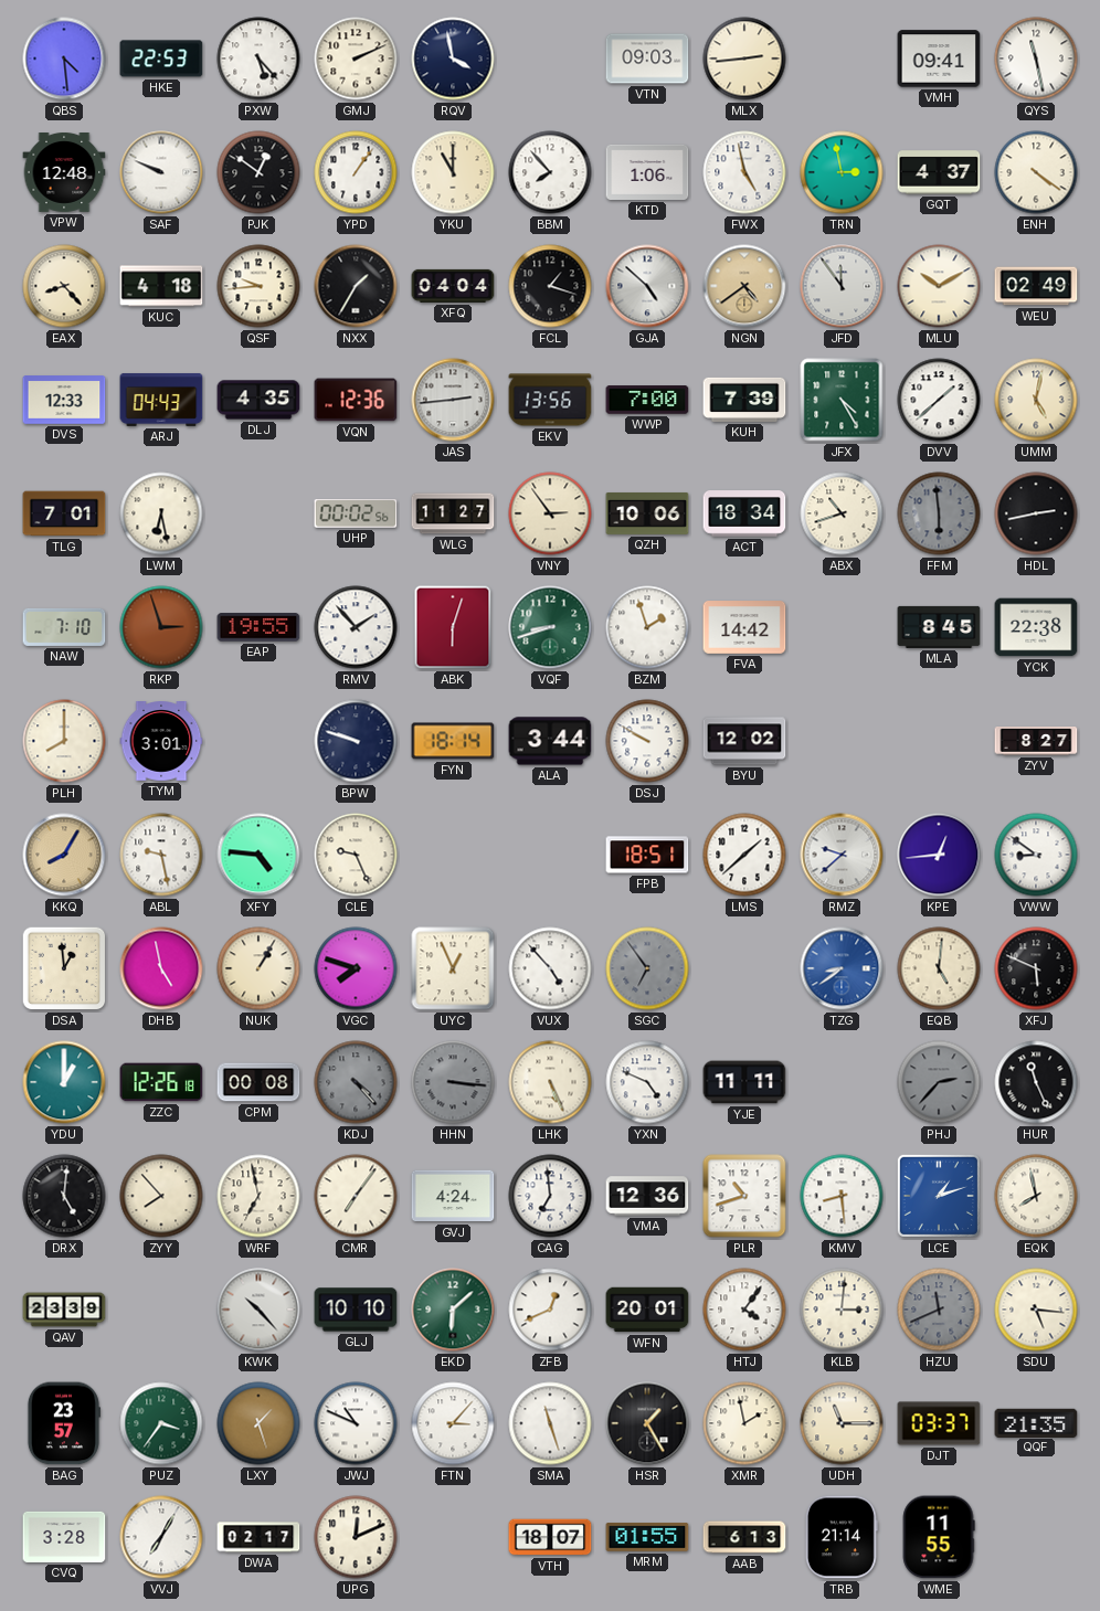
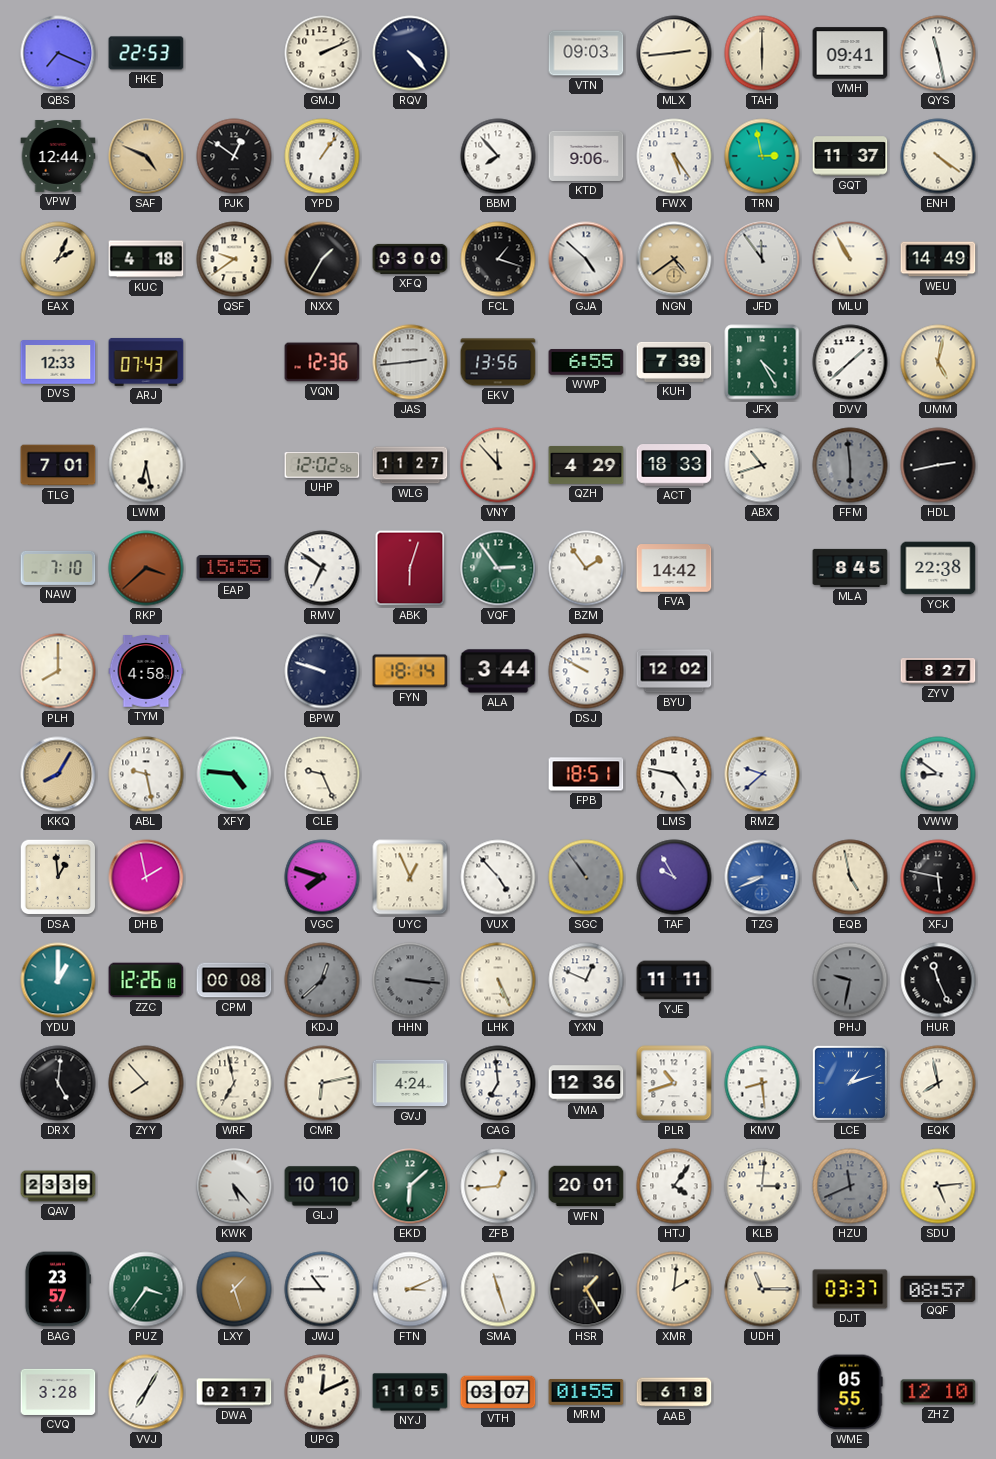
QBS: 4:29 -> 7:19
PXW: 5:23 -> none
RQV: 3:58 -> 4:23
TAH: none -> 6:00
VPW: 12:48 -> 12:44
SAF: 9:49 -> 4:49
SAF dial: white -> champagne
YKU: 11:00 -> none
KTD: 1:06 -> 9:06
FWX: 4:58 -> 5:24
GQT: 4:37 -> 11:37
EAX: 8:23 -> 2:04
QSF: 9:44 -> 9:39
XFQ: 04:04 -> 03:00
MLU: 10:10 -> 10:55
WEU: 02:49 -> 14:49
ARJ: 04:43 -> 07:43
DLJ: 4:35 -> none
WWP: 7:00 -> 6:55
UHP: 00:02 -> 12:02
VNY: 2:54 -> 11:53
QZH: 10:06 -> 4:29
ACT: 18:34 -> 18:33
RKP: 2:57 -> 3:38
EAP: 19:55 -> 15:55
RMV: 1:53 -> 6:51
VQF: 8:42 -> 2:54
BZM: 1:57 -> 1:54
TYM: 3:01 -> 4:58
LMS: 1:38 -> 4:47
KPE: 12:44 -> none
DHB: 4:58 -> 1:58
NUK: 1:05 -> none
SGC: 6:54 -> 10:54
TAF: none -> 9:55
TZG: 8:39 -> 8:41
EQB: 5:01 -> 4:58
XFJ: 5:49 -> 5:47
KDJ: 4:23 -> 12:38
YXN: 4:49 -> 12:49
PHJ: 2:37 -> 9:32
CMR: 7:06 -> 6:13
KWK: 10:23 -> 5:23
ZFB: 12:41 -> 12:44
SDU: 5:16 -> 5:14
JWJ: 10:49 -> 10:45
FTN: 3:07 -> 3:11
XMR: 1:58 -> 2:01
QQF: 21:35 -> 08:57
NYJ: none -> 11:05
VTH: 18:07 -> 03:07
AAB: 6:13 -> 6:18
TRB: 21:14 -> none
WME: 11:55 -> 05:55
ZHZ: none -> 12:10
